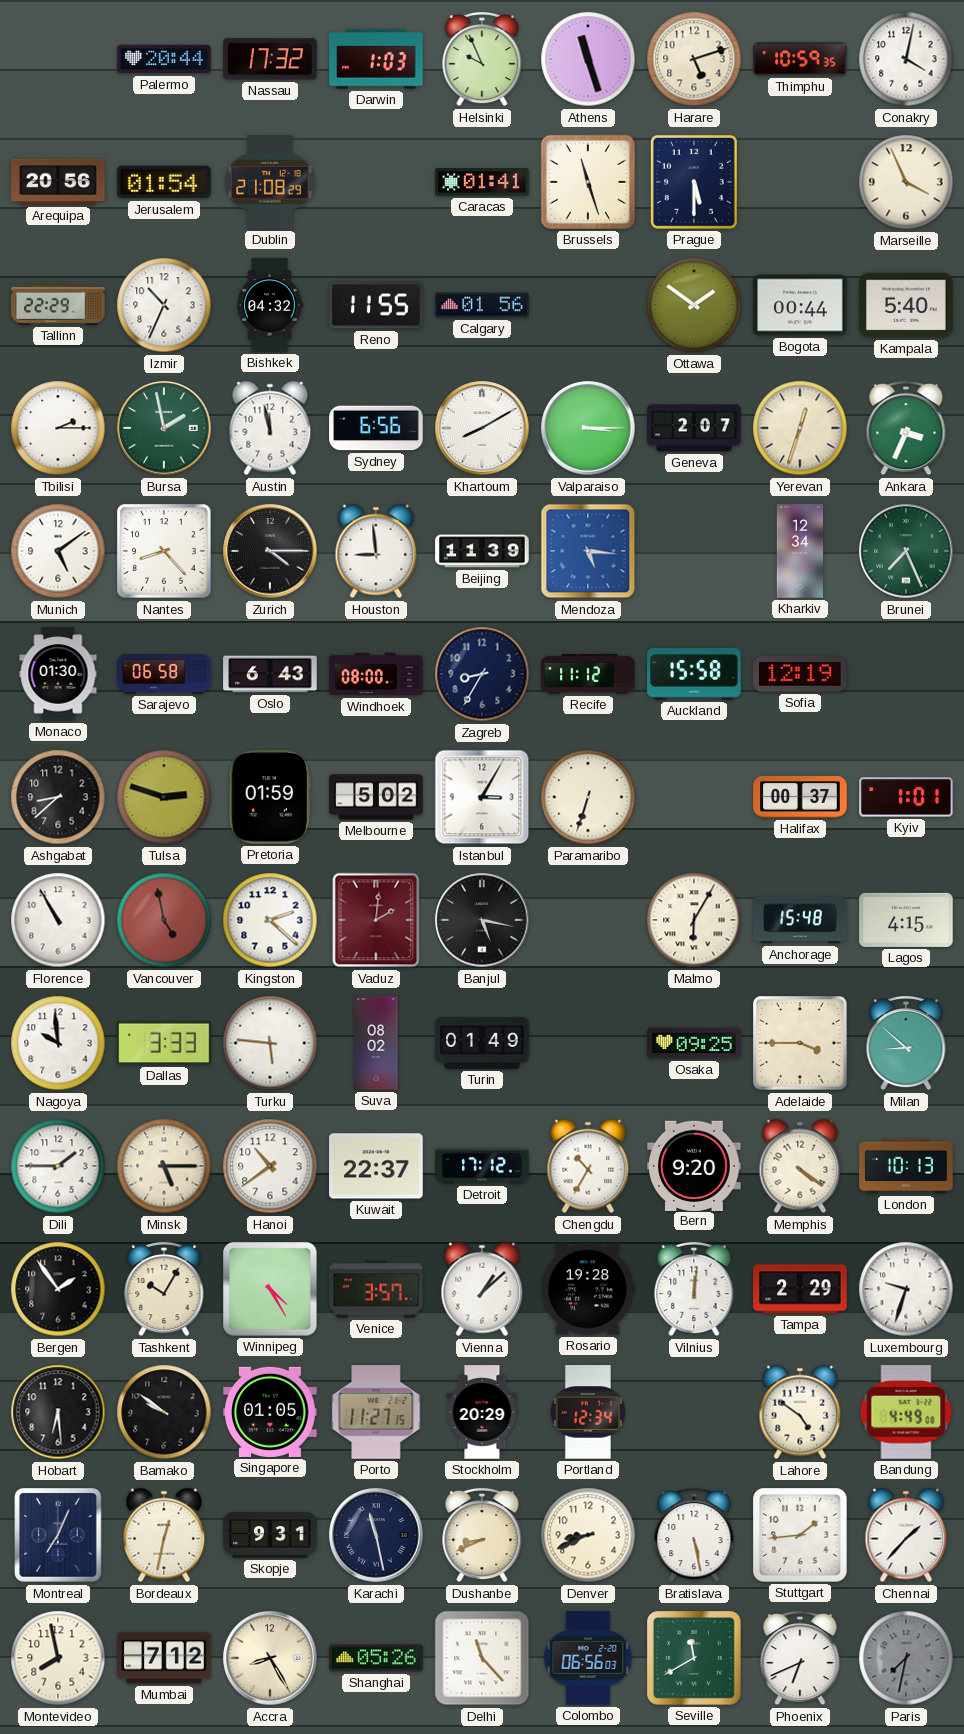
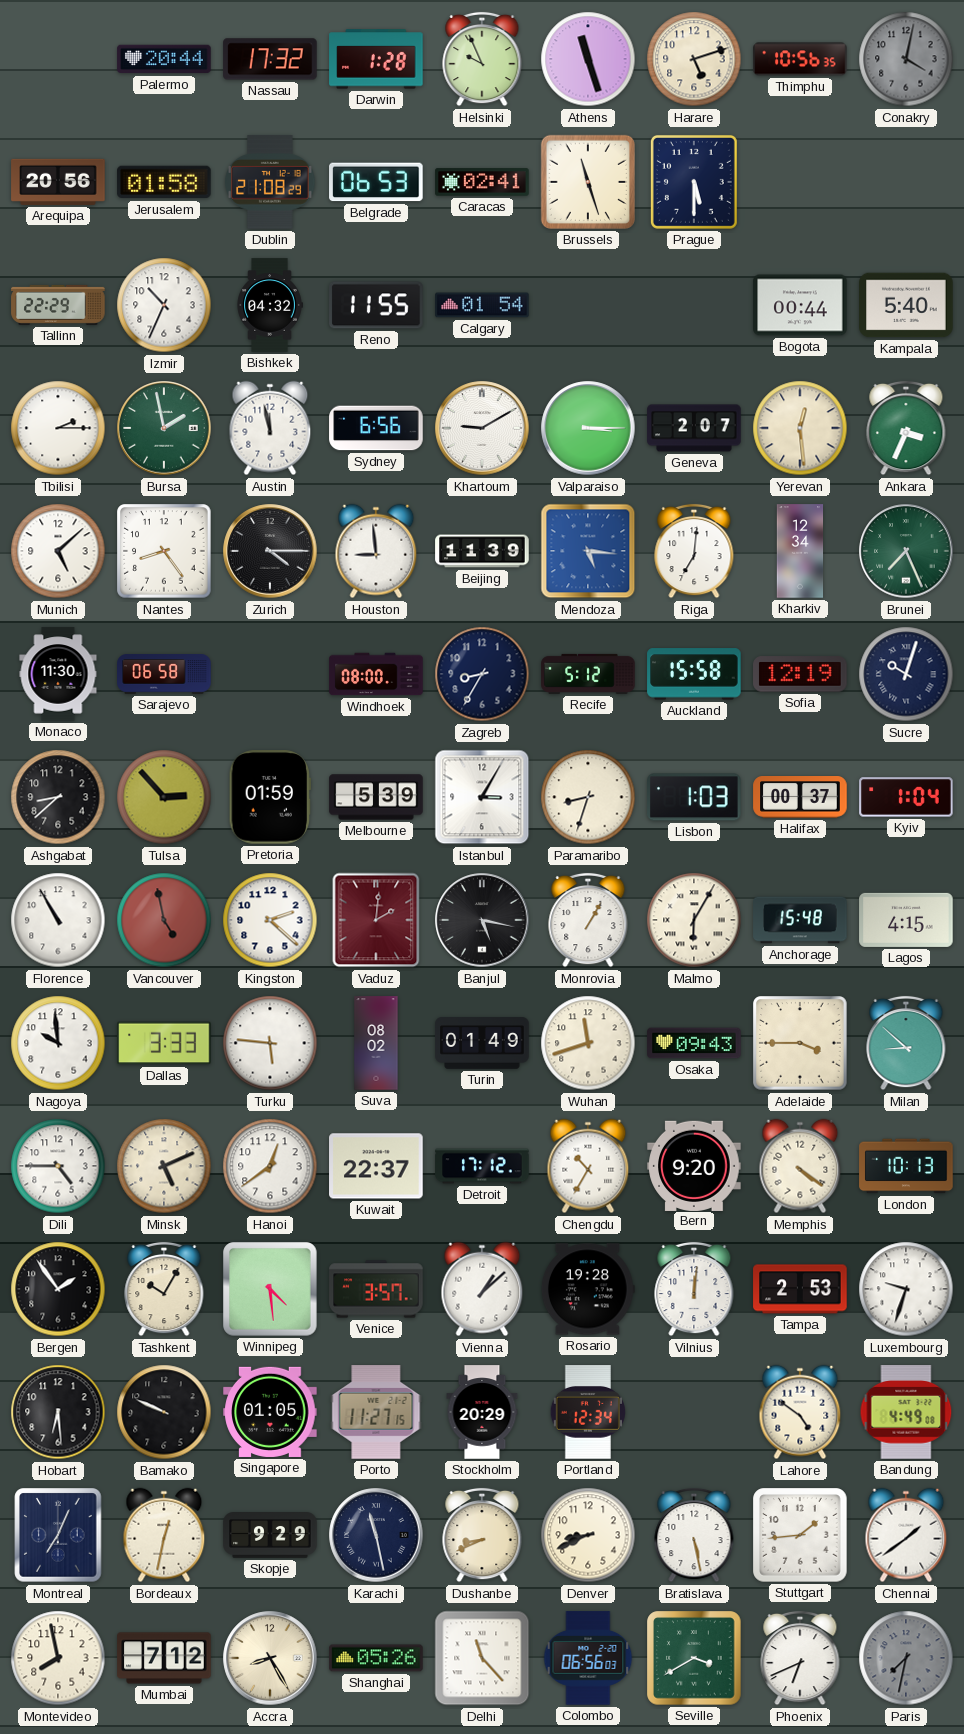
Darwin: 1:03 -> 1:28
Thimphu: 10:59 -> 10:56
Conakry dial: white -> grey
Jerusalem: 01:54 -> 01:58
Belgrade: none -> 06:53
Caracas: 01:41 -> 02:41
Marseille: 3:56 -> none
Calgary: 01:56 -> 01:54
Ottawa: 1:51 -> none
Khartoum: 8:10 -> 9:10
Yerevan: 12:33 -> 12:29
Munich: 5:09 -> 5:08
Nantes: 8:23 -> 8:24
Riga: none -> 7:01
Monaco: 01:30 -> 11:30
Oslo: 6:43 -> none
Recife: 11:12 -> 5:12
Sucre: none -> 10:03
Tulsa: 2:48 -> 2:53
Melbourne: 5:02 -> 5:39
Paramaribo: 6:33 -> 8:33
Lisbon: none -> 1:03
Kyiv: 1:01 -> 1:04
Monrovia: none -> 1:05
Wuhan: none -> 11:42
Osaka: 09:25 -> 09:43
Dili: 1:45 -> 4:45
Minsk: 5:15 -> 5:11
Hanoi: 10:39 -> 12:39
Winnipeg: 4:25 -> 4:29
Tampa: 2:29 -> 2:53
Bamako: 9:51 -> 9:49
Skopje: 9:31 -> 9:29
Chennai: 1:37 -> 1:39
Seville: 11:40 -> 3:40
